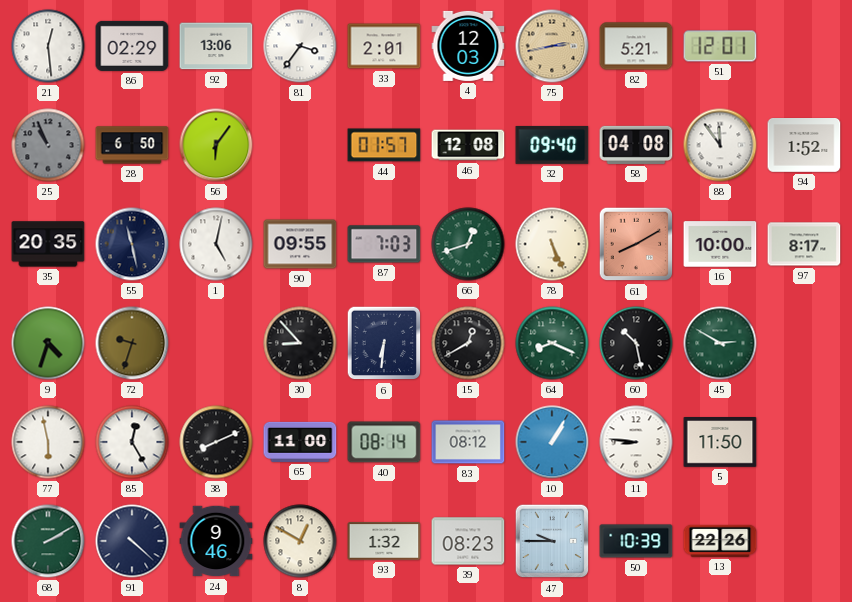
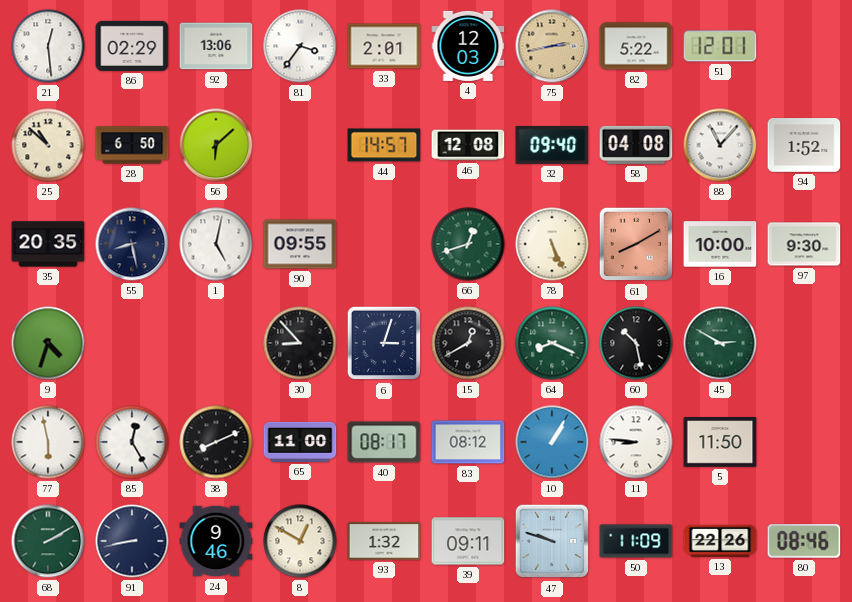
82: 5:21 -> 5:22
25: 10:56 -> 10:52
25 dial: grey -> cream
56: 6:06 -> 6:08
44: 01:57 -> 14:57
88: 11:54 -> 11:07
55: 11:28 -> 8:28
87: 7:03 -> none
97: 8:17 -> 9:30
72: 9:33 -> none
6: 6:31 -> 3:03
40: 08:14 -> 08:17
91: 4:22 -> 8:43
39: 08:23 -> 09:11
47: 9:45 -> 9:48
50: 10:39 -> 11:09
80: none -> 08:46
